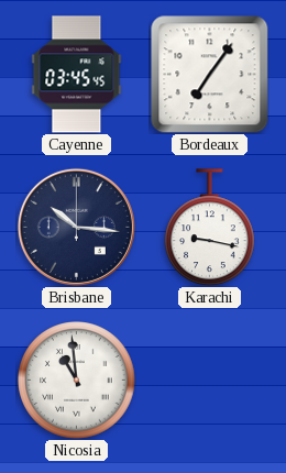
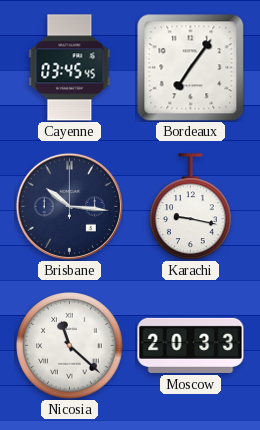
Nicosia: 10:59 -> 11:22
Moscow: none -> 20:33
